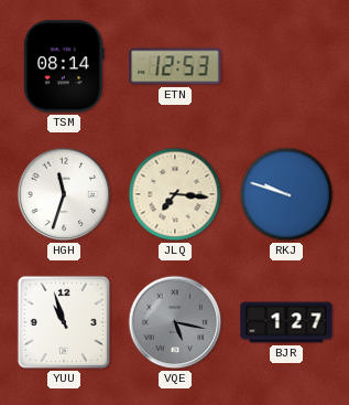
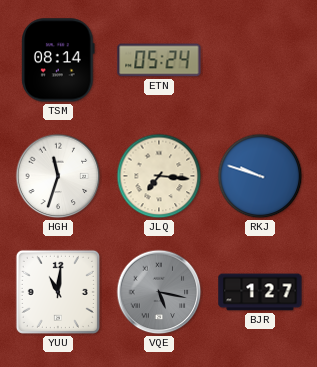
ETN: 12:53 -> 05:24
YUU: 10:57 -> 11:01
